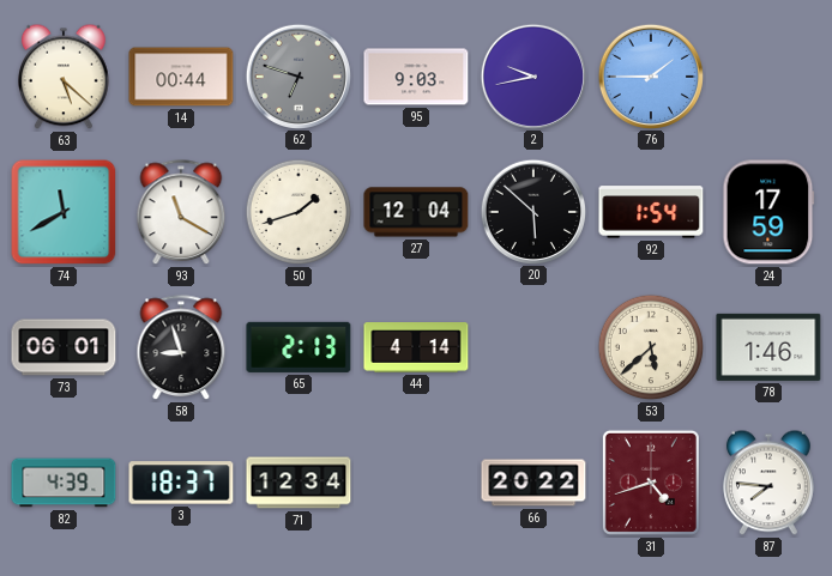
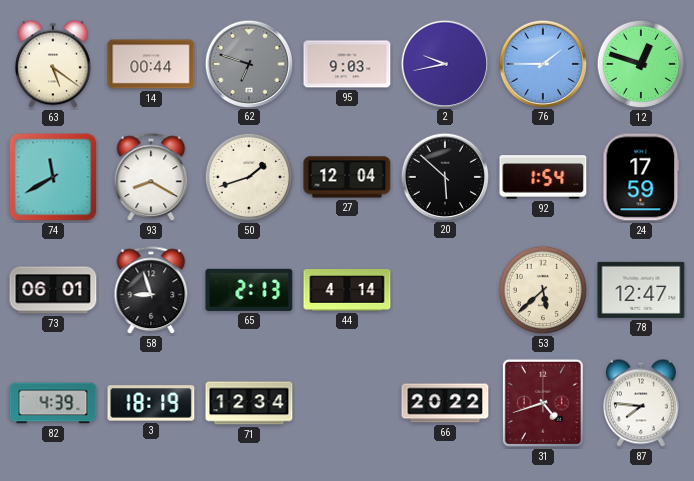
63: 5:22 -> 5:21
12: none -> 12:48
93: 11:20 -> 8:20
78: 1:46 -> 12:47
3: 18:37 -> 18:19
